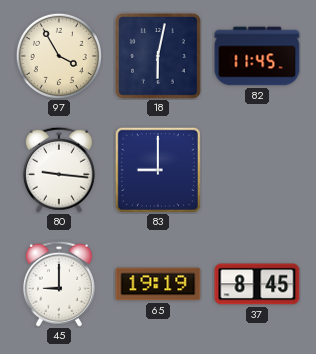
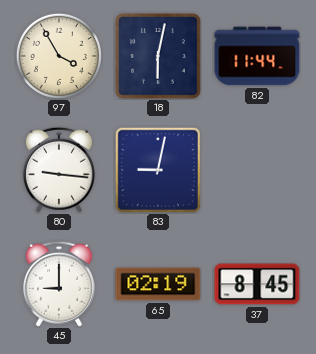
82: 11:45 -> 11:44
83: 9:00 -> 9:02
65: 19:19 -> 02:19
